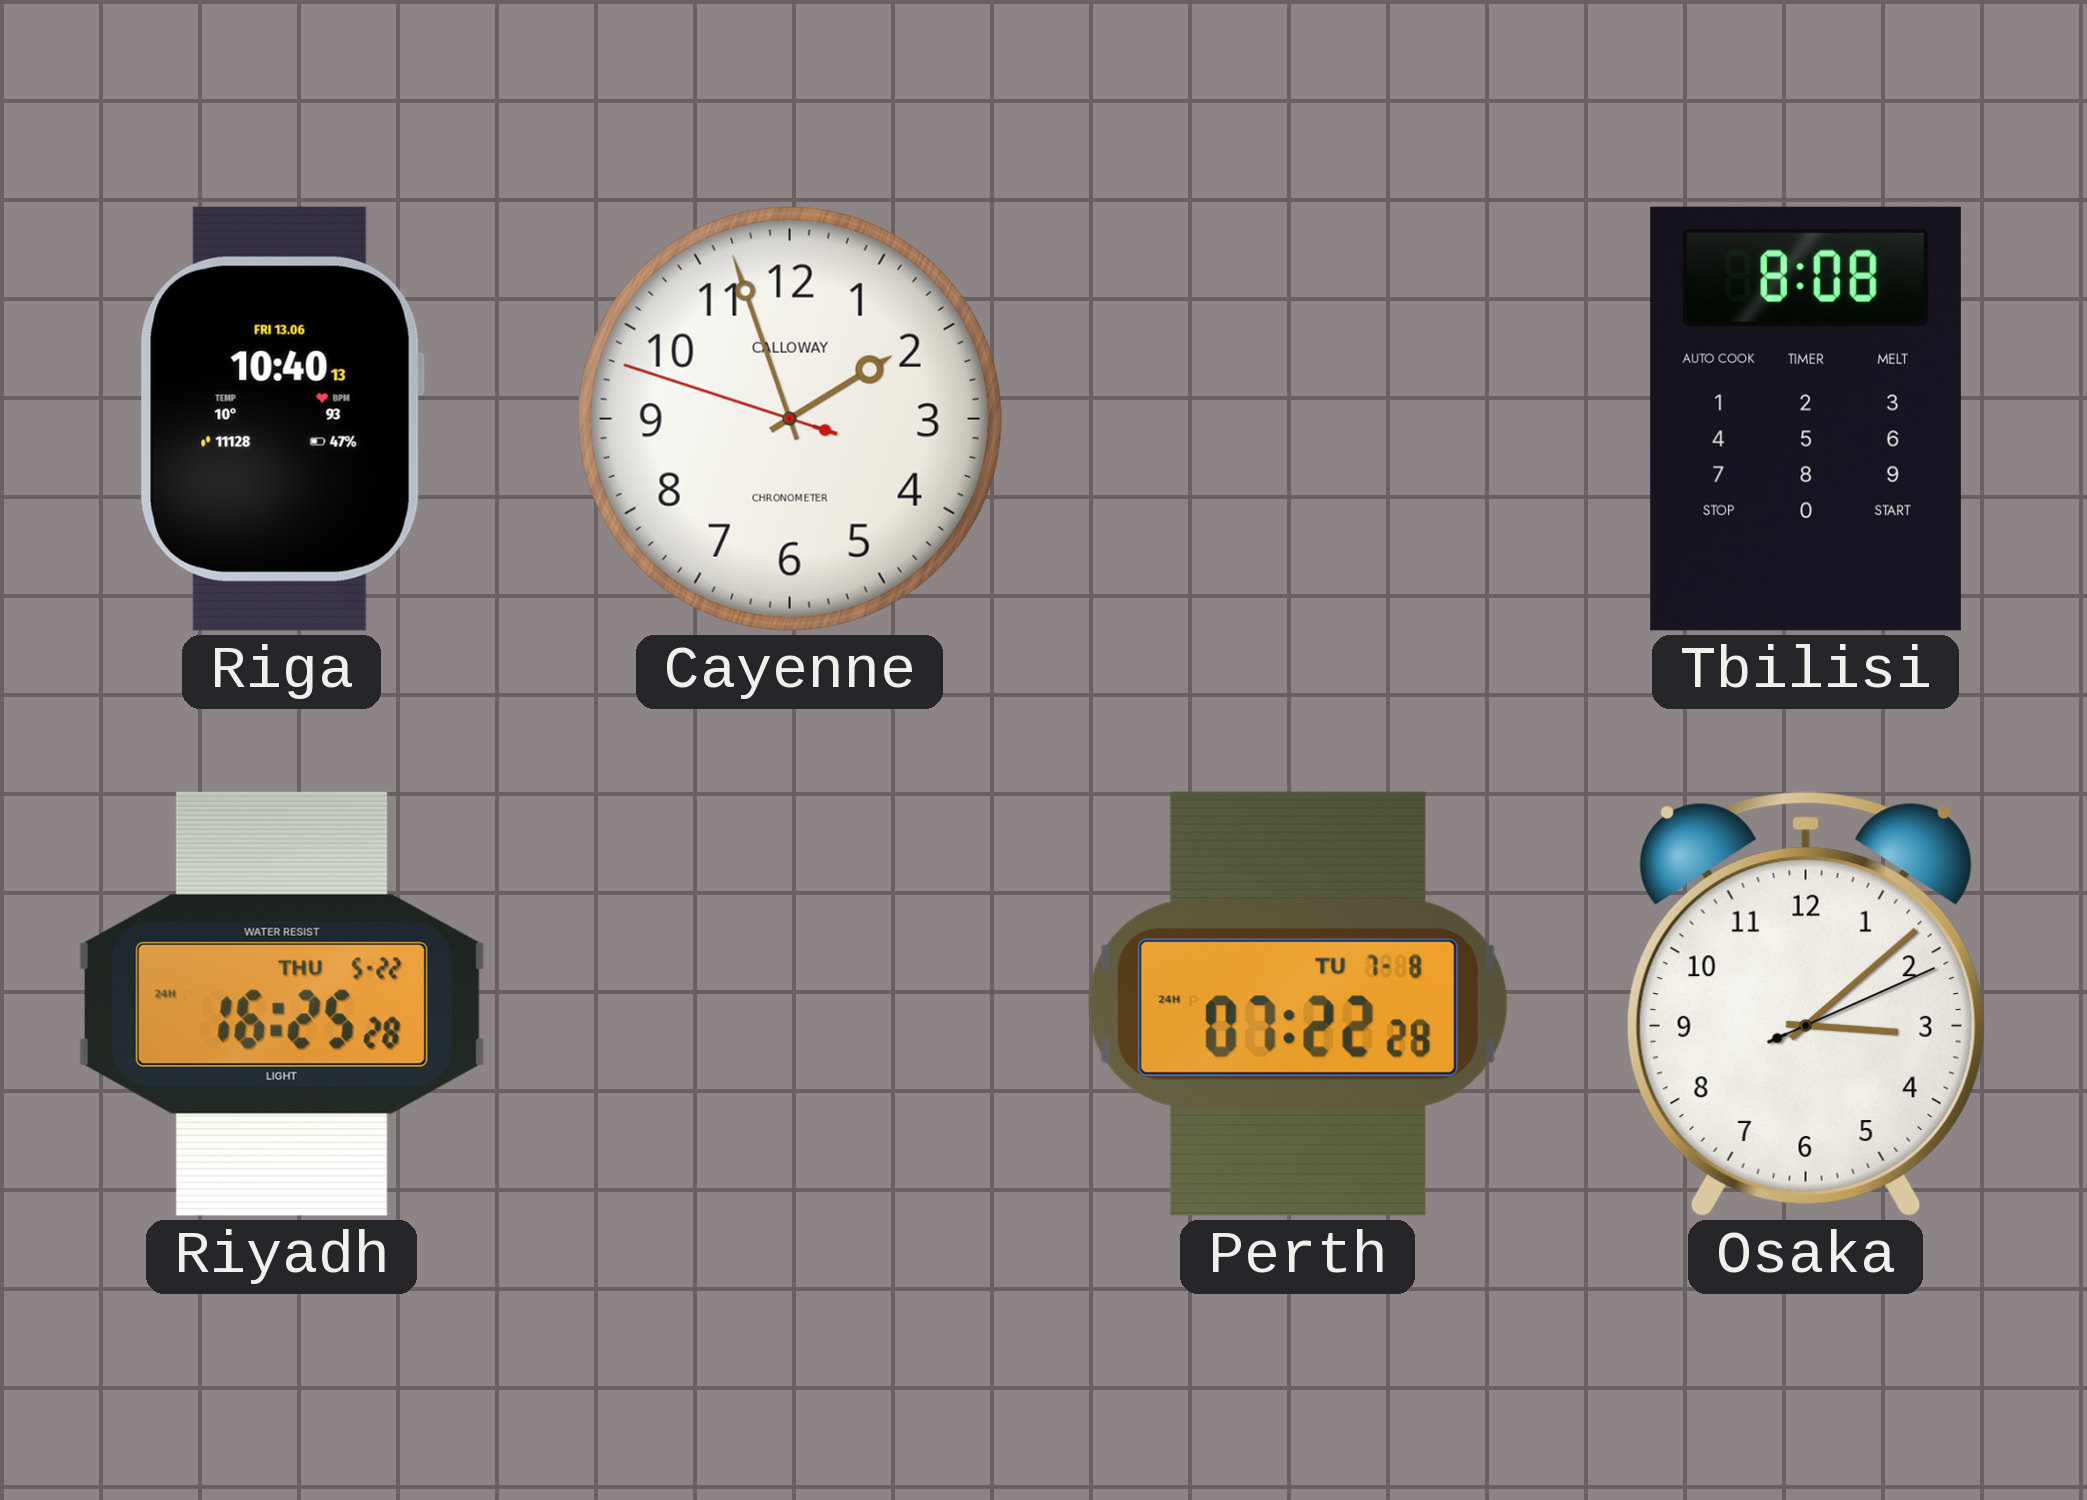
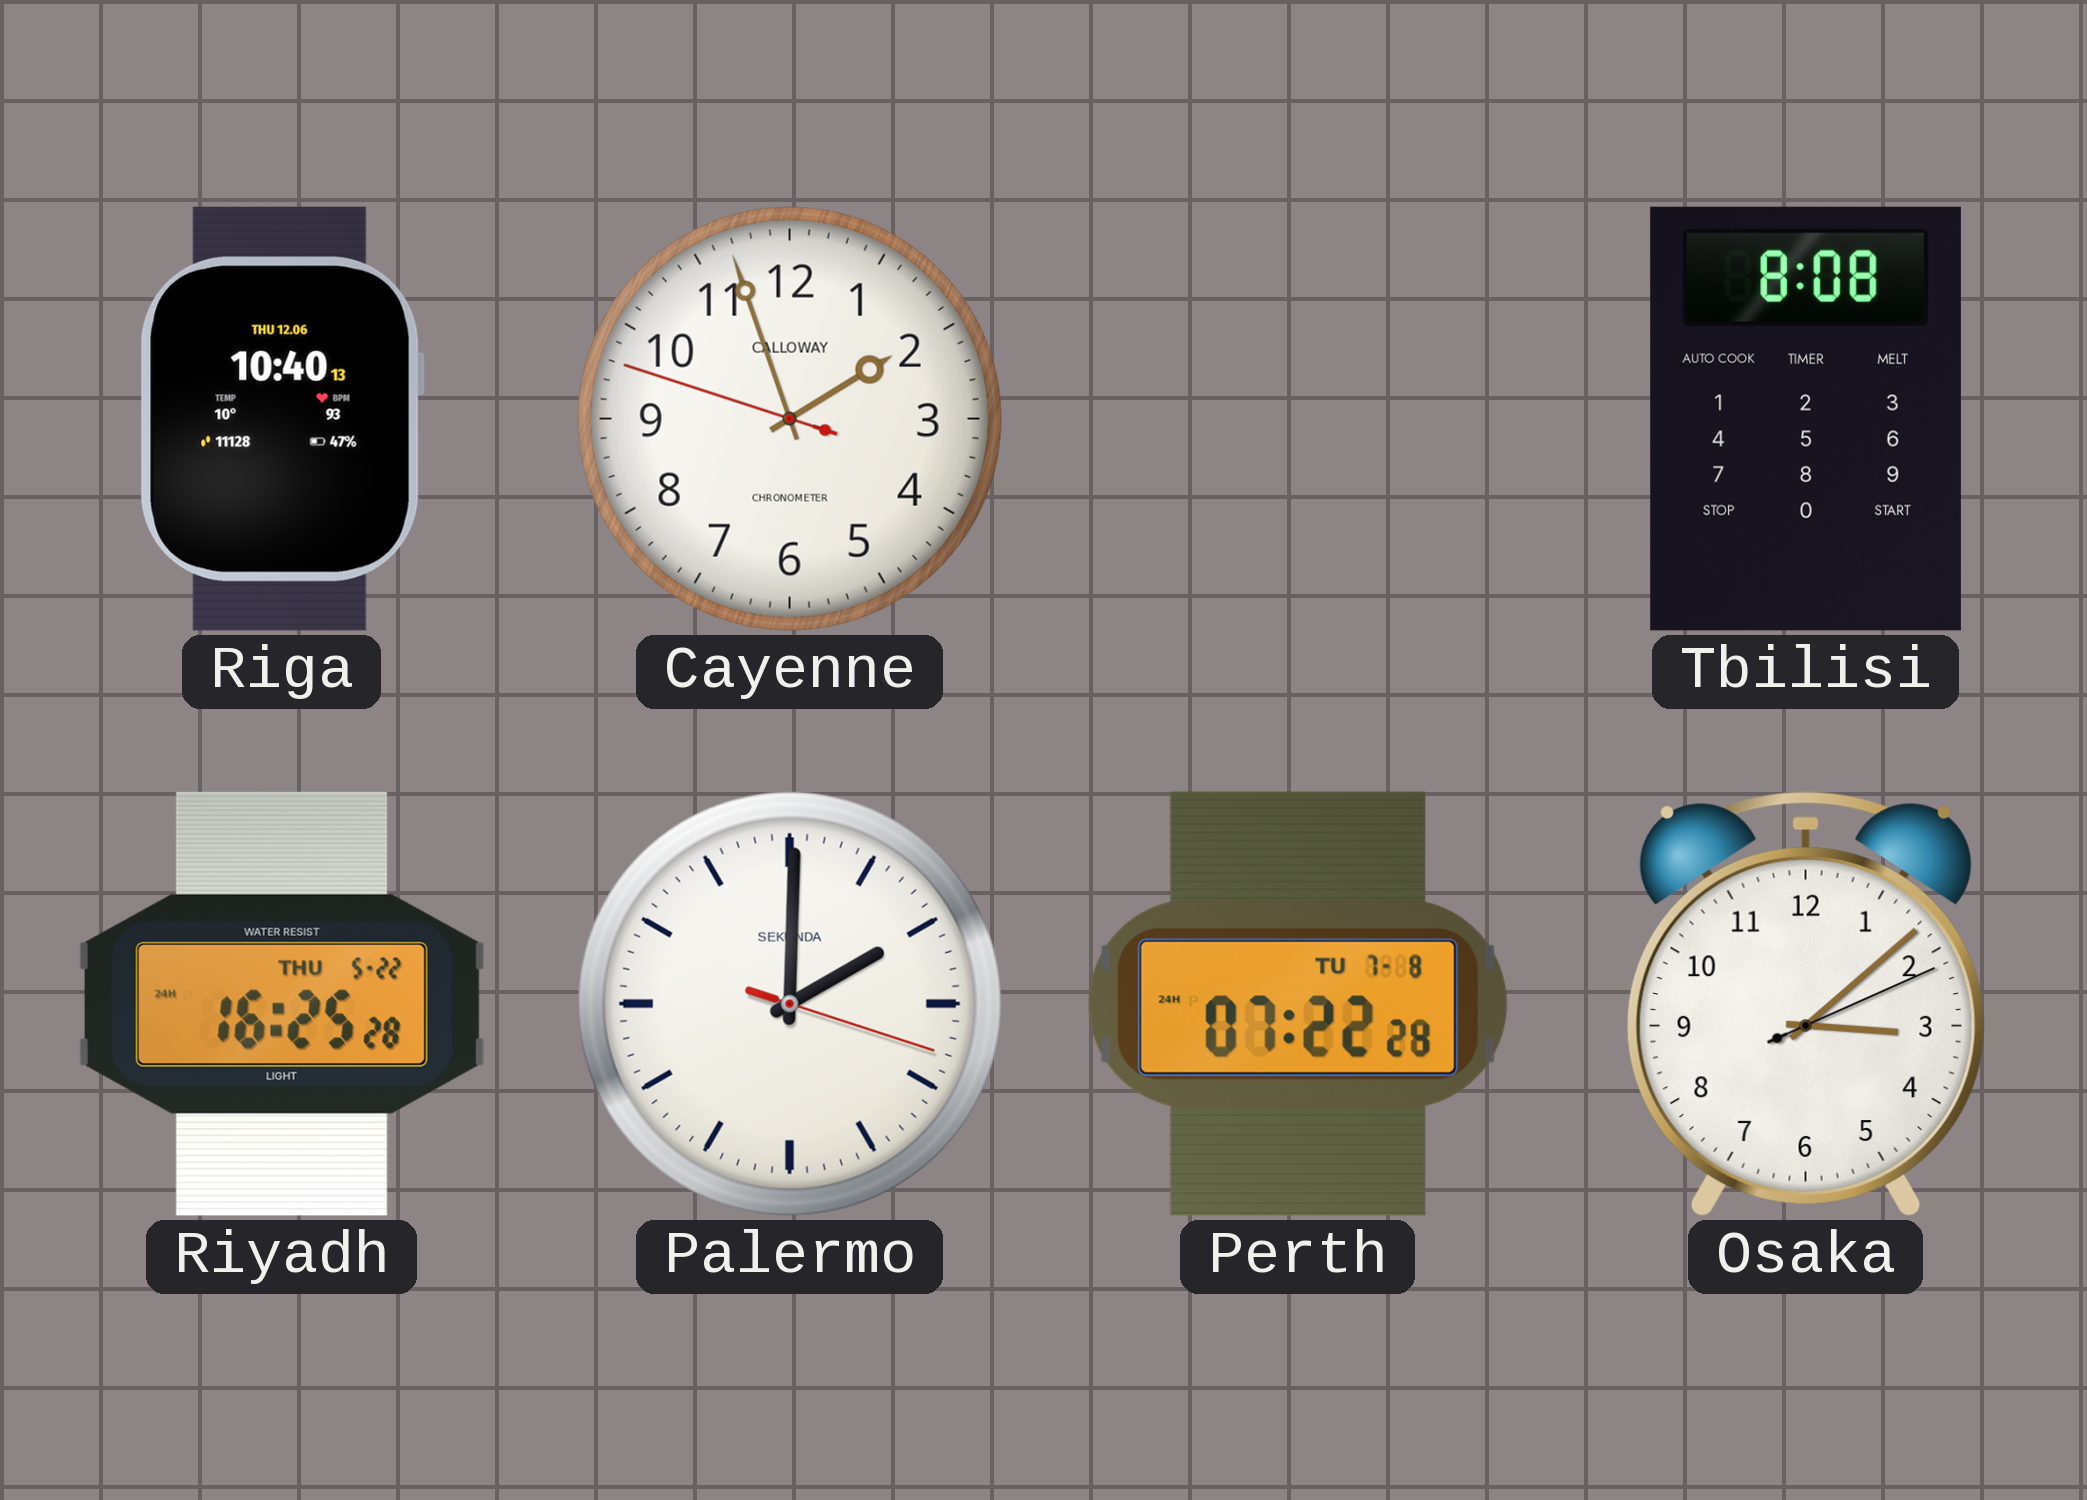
Riga date: FRI 13.06 -> THU 12.06
Palermo: none -> 2:00
